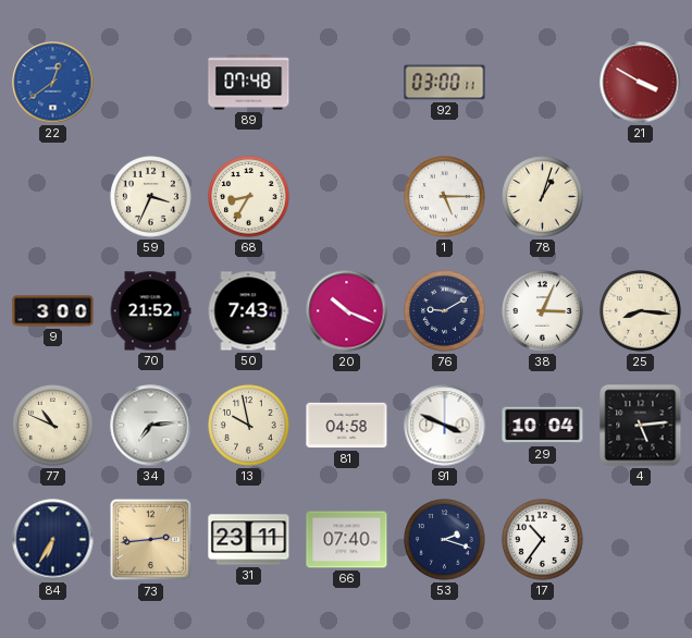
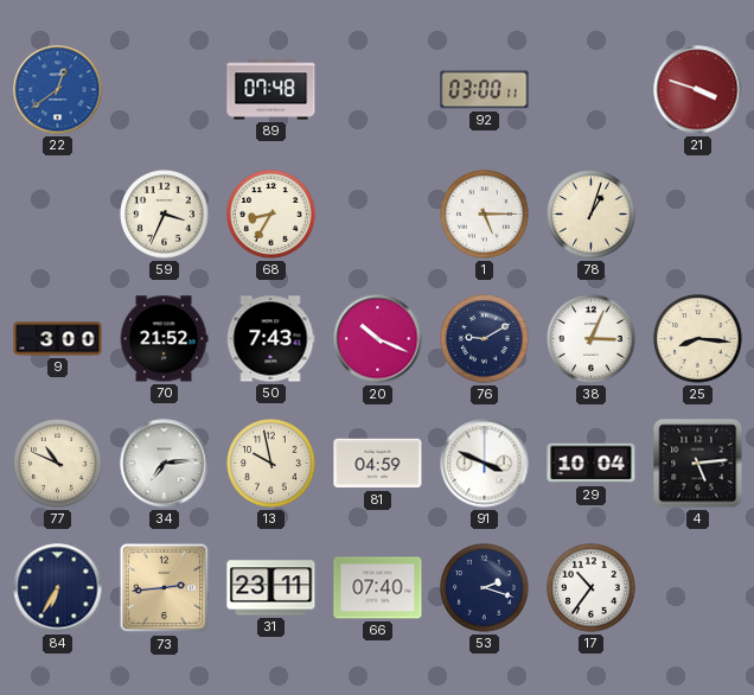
21: 3:50 -> 3:48
81: 04:58 -> 04:59
